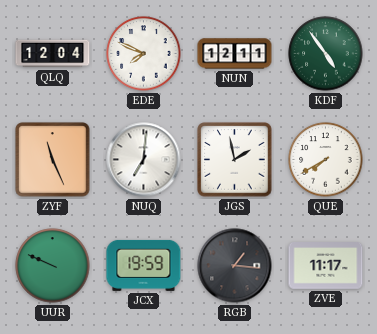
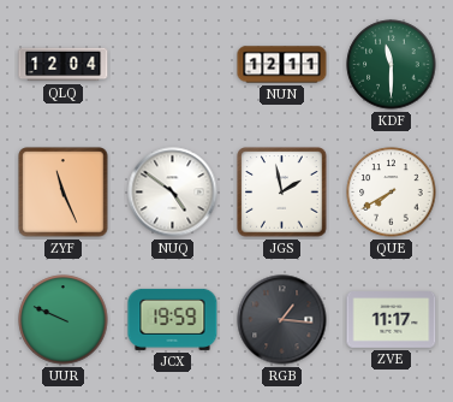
EDE: 7:49 -> none
KDF: 4:54 -> 11:30
NUQ: 7:01 -> 4:51
